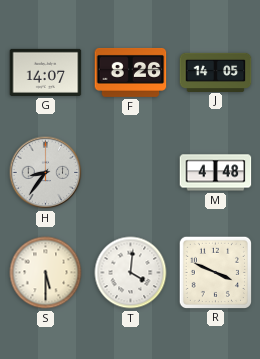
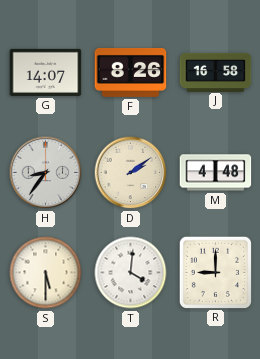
J: 14:05 -> 16:58
D: none -> 2:09
R: 3:49 -> 9:00
